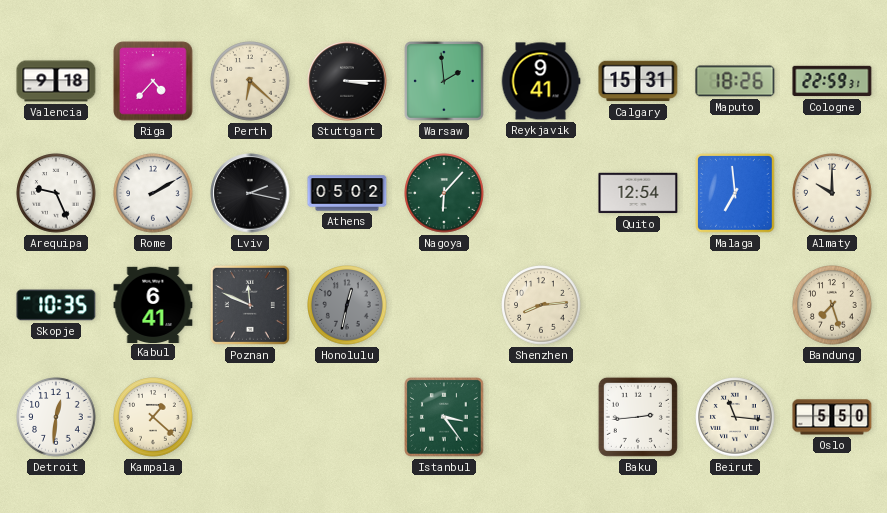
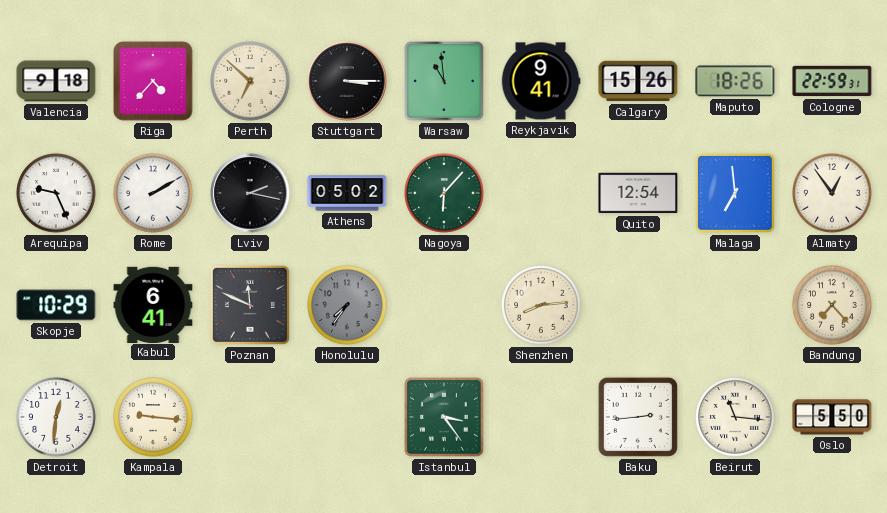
Perth: 6:22 -> 6:52
Warsaw: 1:59 -> 10:59
Calgary: 15:31 -> 15:26
Almaty: 10:00 -> 12:54
Skopje: 10:35 -> 10:29
Honolulu: 12:32 -> 7:36
Bandung: 7:27 -> 7:23
Kampala: 1:22 -> 9:16
